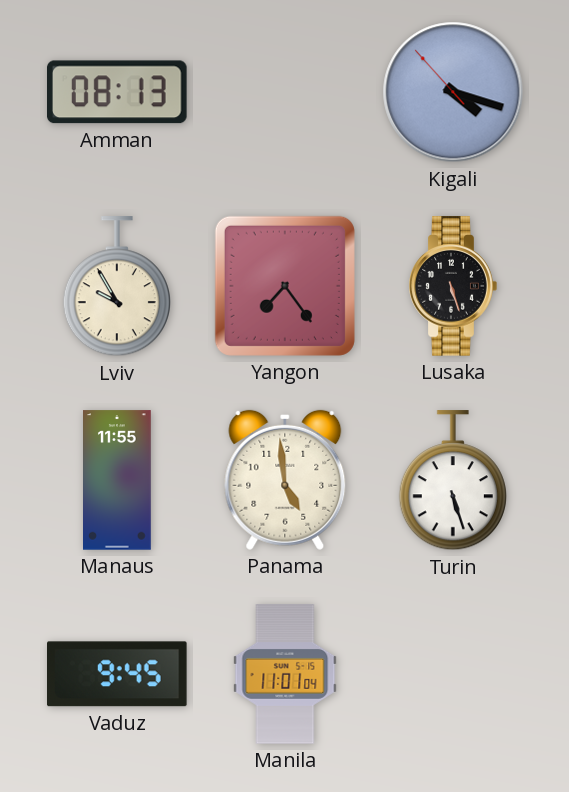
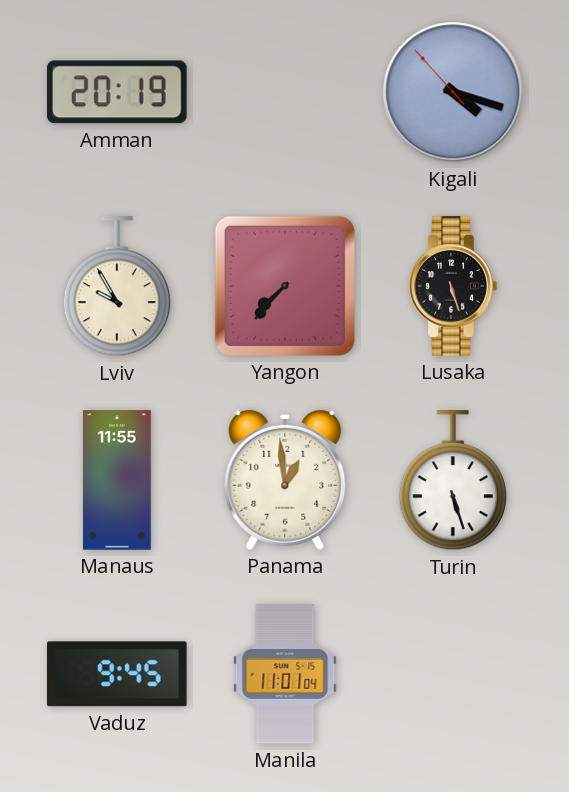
Amman: 08:13 -> 20:19
Yangon: 7:24 -> 7:37
Panama: 4:59 -> 12:59
